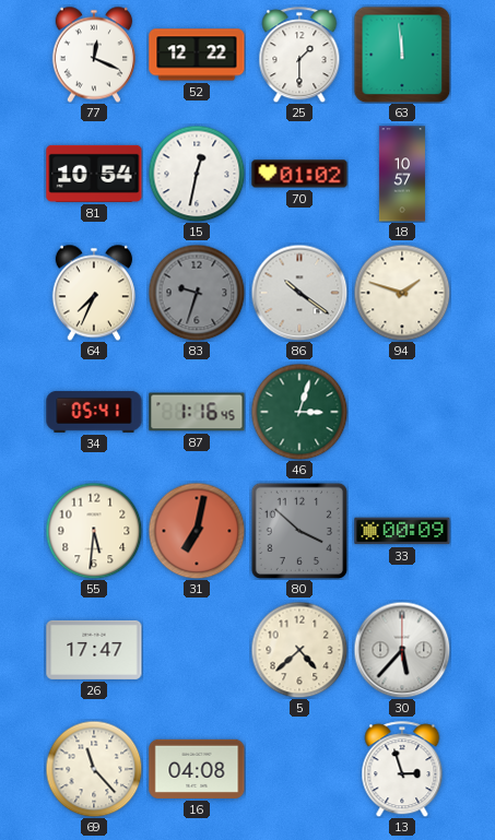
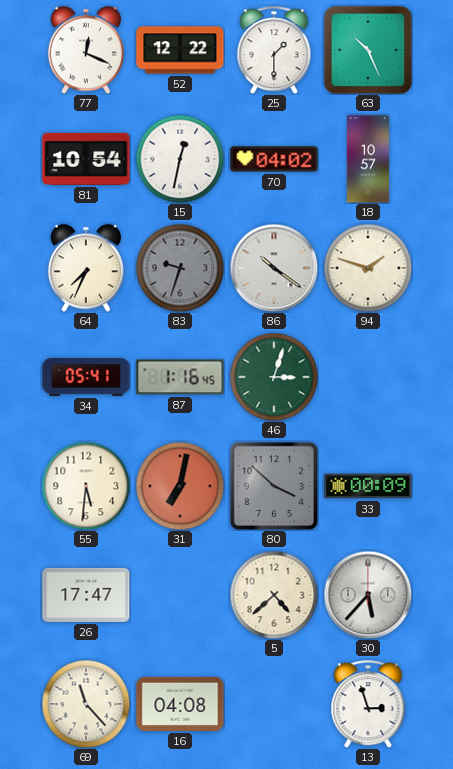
63: 11:59 -> 10:26
70: 01:02 -> 04:02
